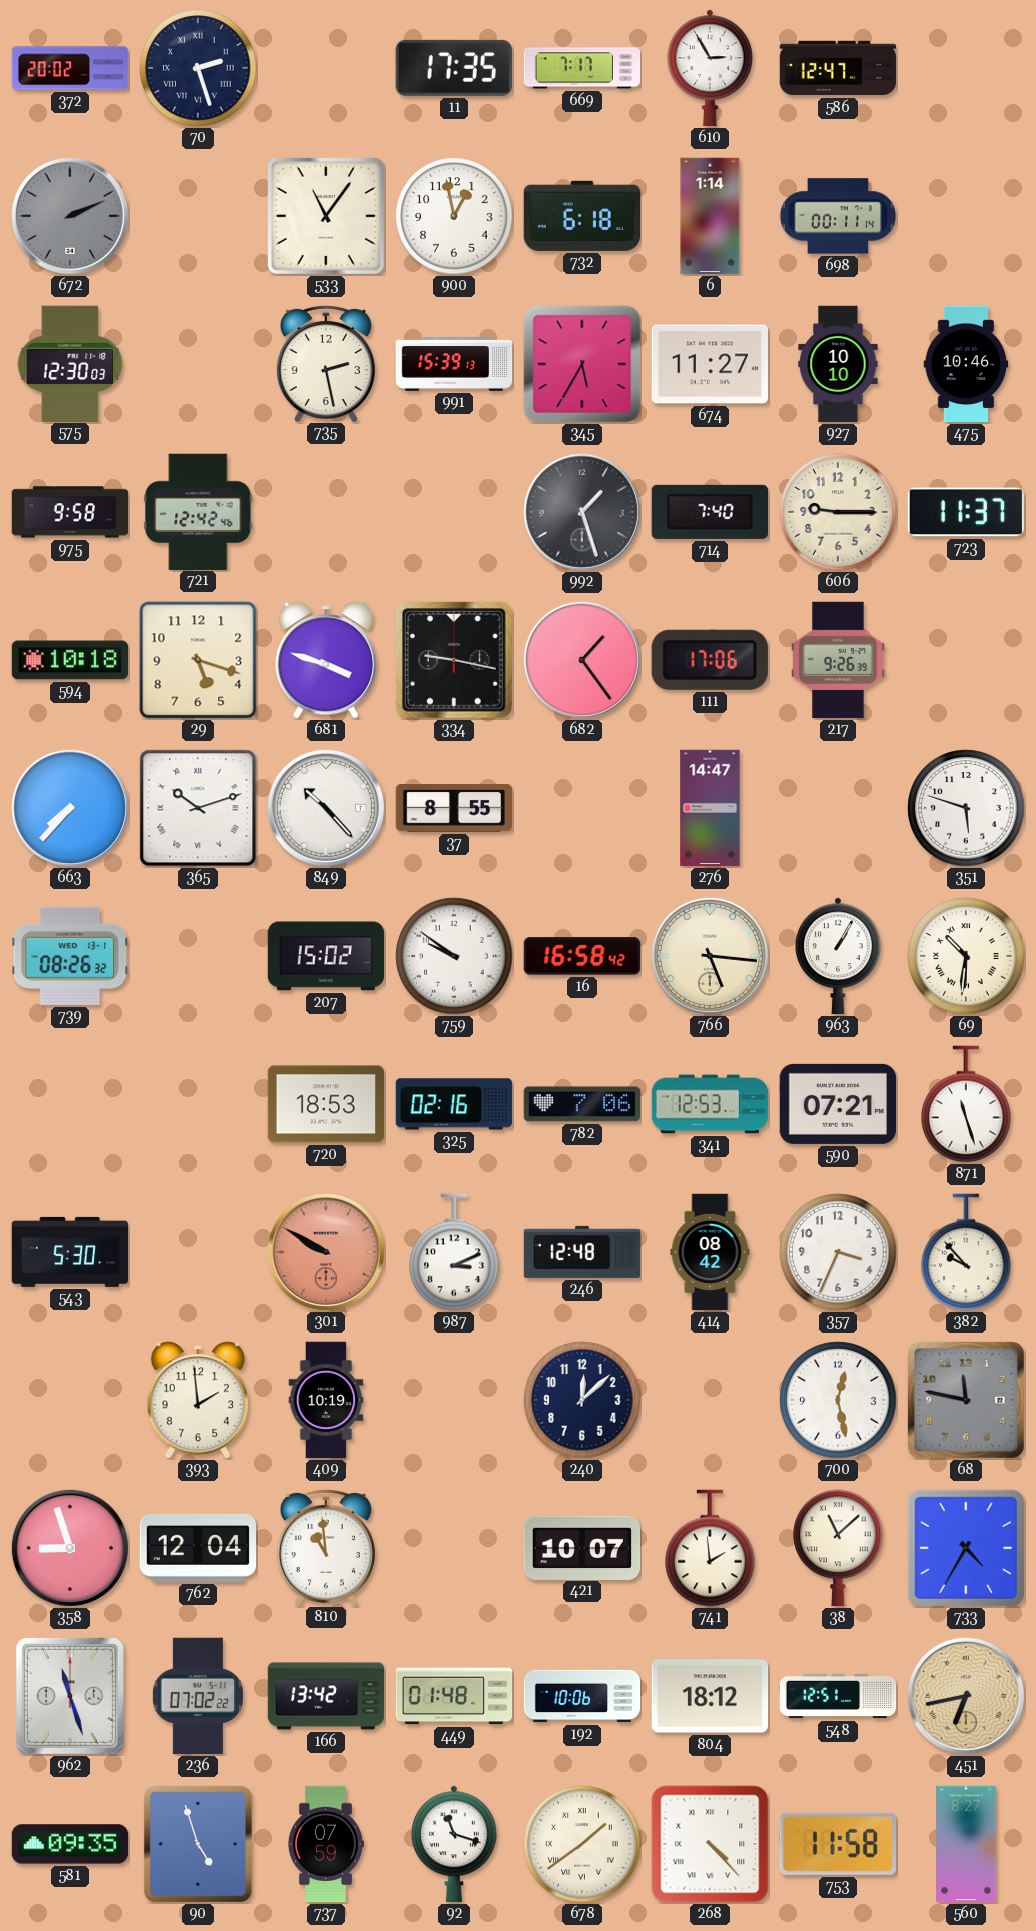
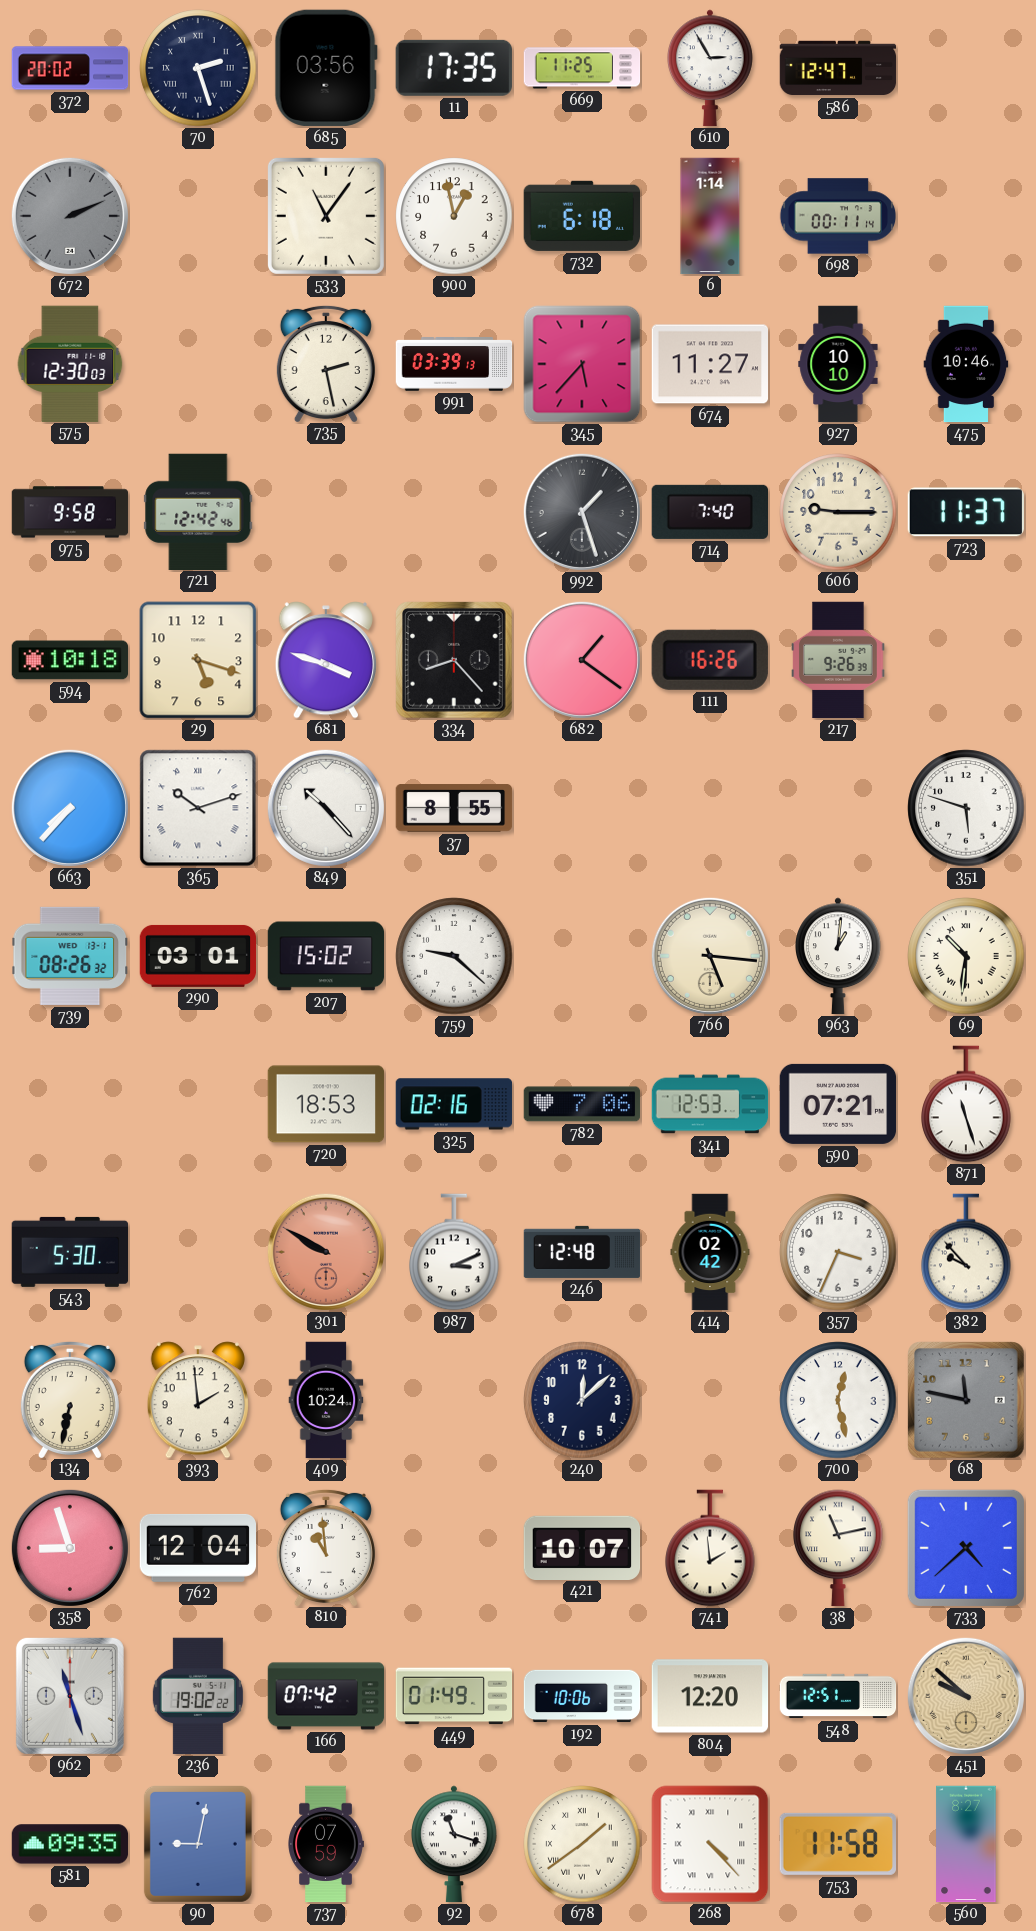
685: none -> 03:56
669: 7:17 -> 11:25
991: 15:39 -> 03:39
345: 5:35 -> 5:37
334: 9:17 -> 8:23
682: 1:24 -> 1:21
111: 17:06 -> 16:26
276: 14:47 -> none
290: none -> 03:01
759: 9:51 -> 9:22
16: 16:58 -> none
963: 1:05 -> 1:01
414: 08:42 -> 02:42
134: none -> 6:32
409: 10:19 -> 10:24
38: 11:08 -> 11:13
733: 4:35 -> 4:38
236: 07:02 -> 19:02
166: 13:42 -> 07:42
449: 01:48 -> 01:49
804: 18:12 -> 12:20
451: 6:43 -> 9:52
90: 4:57 -> 9:02
